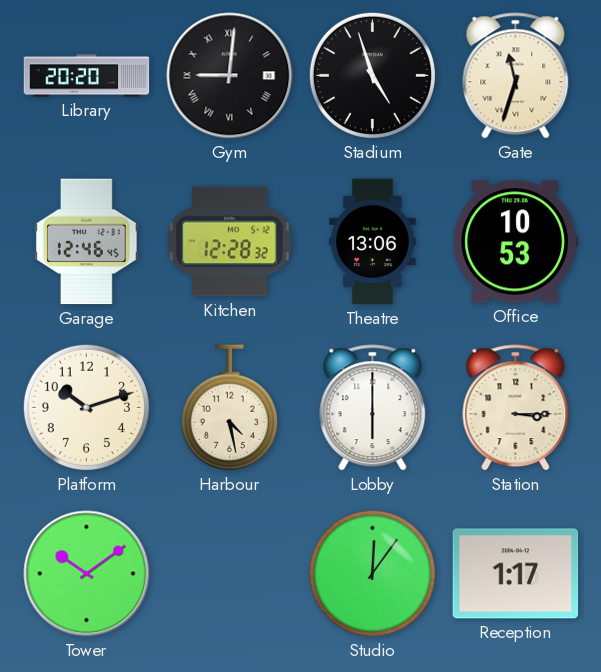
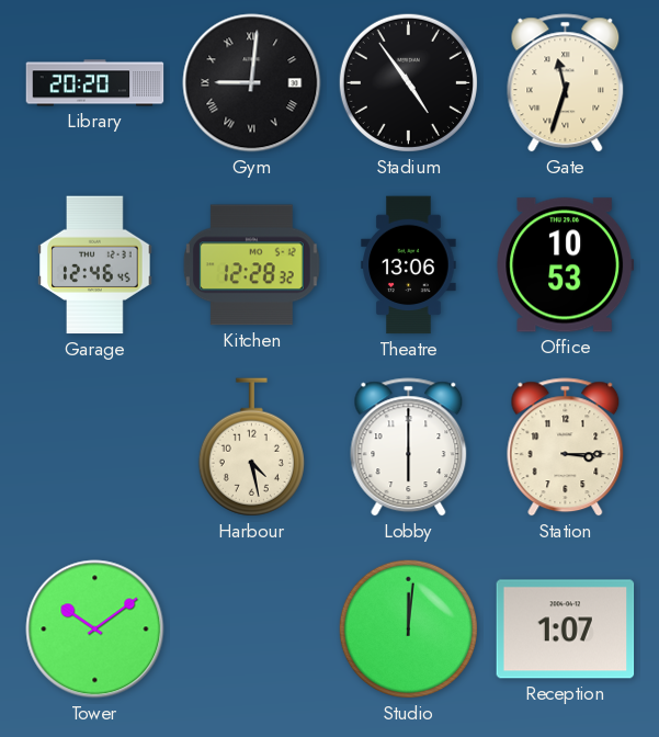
Stadium: 4:57 -> 4:54
Platform: 10:12 -> none
Studio: 12:06 -> 12:01
Reception: 1:17 -> 1:07
